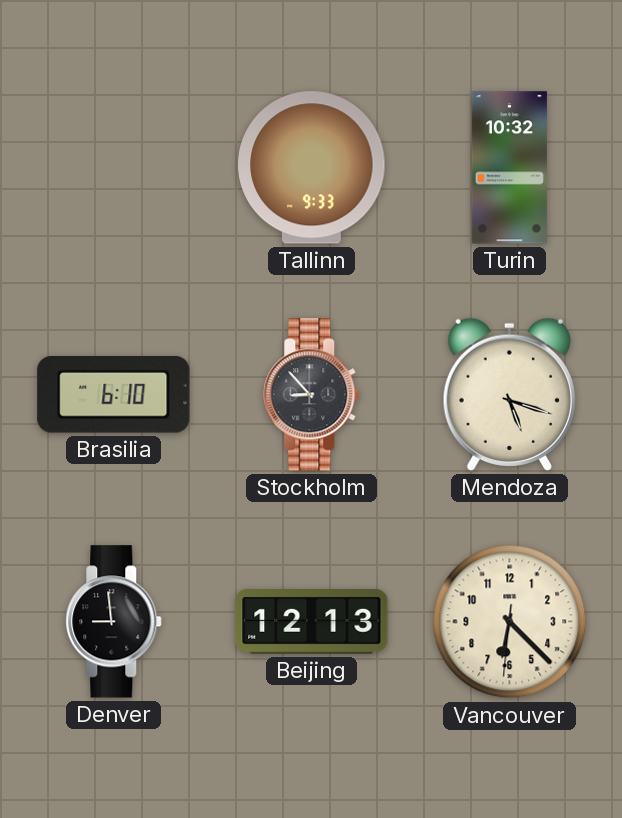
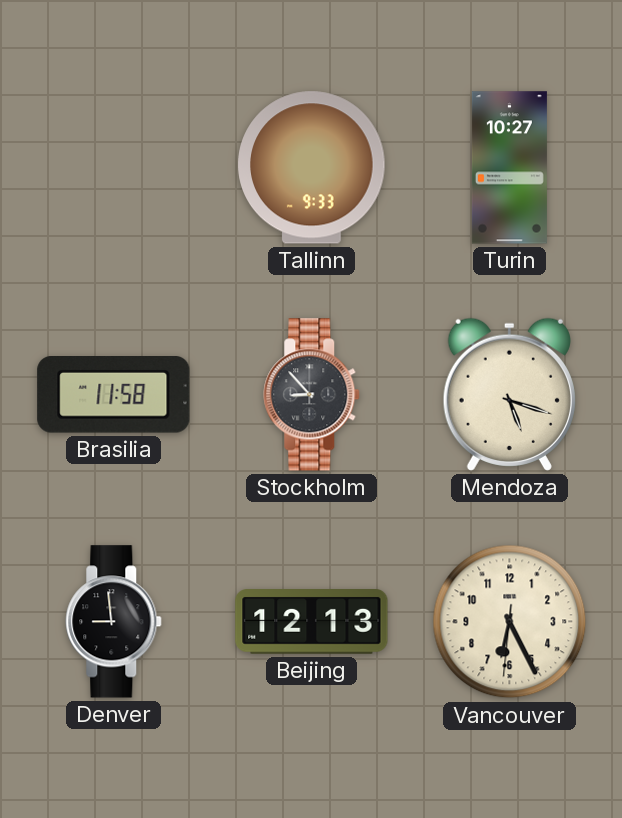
Turin: 10:32 -> 10:27
Brasilia: 6:10 -> 11:58
Vancouver: 6:22 -> 6:25
